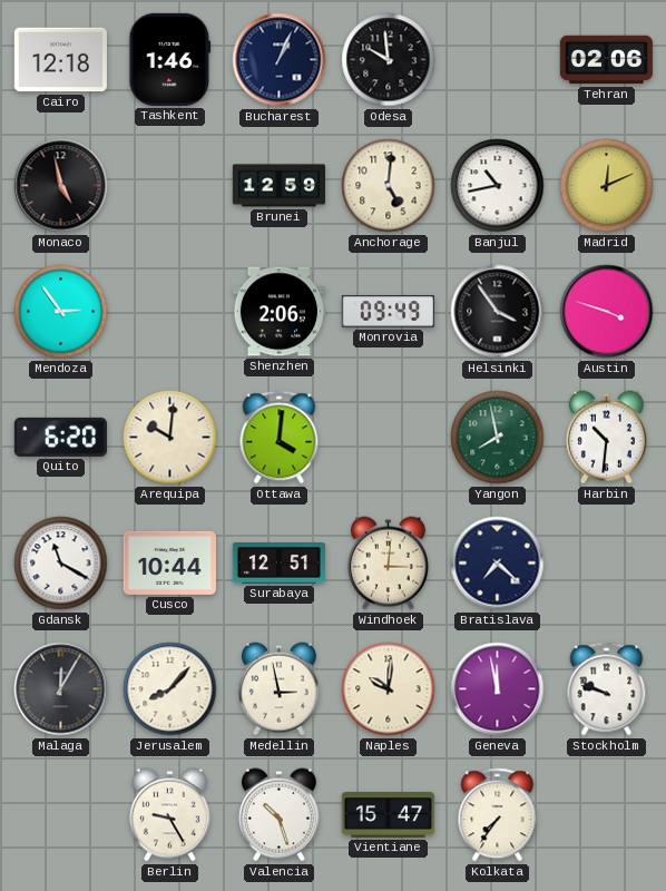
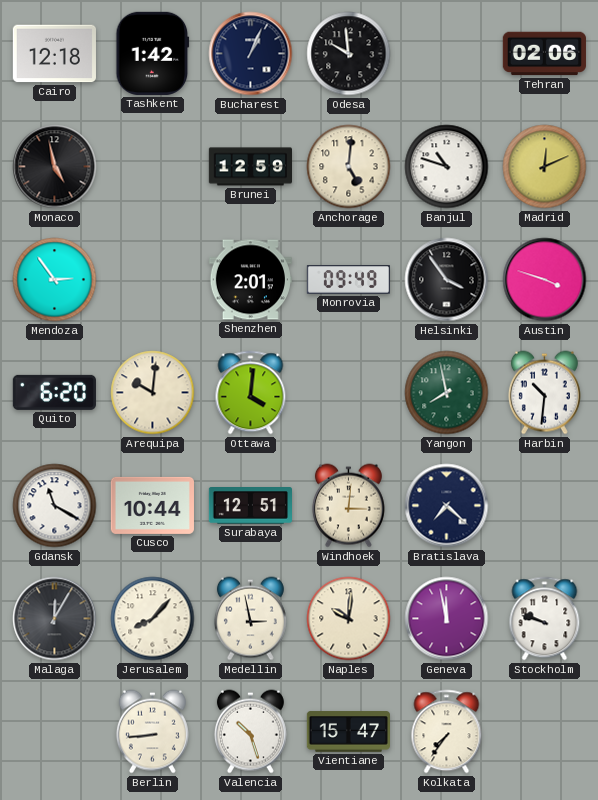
Tashkent: 1:46 -> 1:42
Banjul: 10:43 -> 10:48
Shenzhen: 2:06 -> 2:01
Berlin: 9:25 -> 8:44
